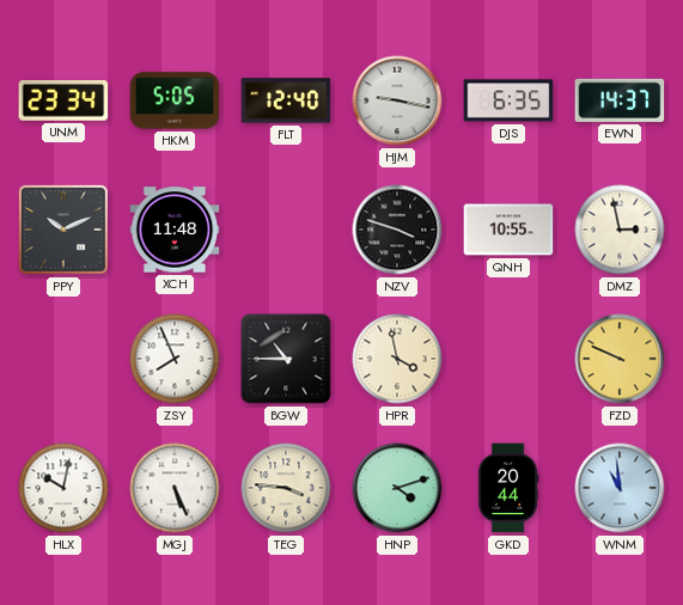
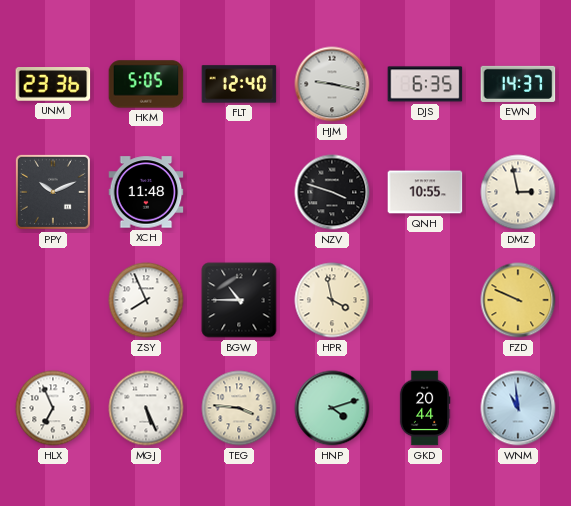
UNM: 23:34 -> 23:36
HLX: 10:02 -> 6:56
